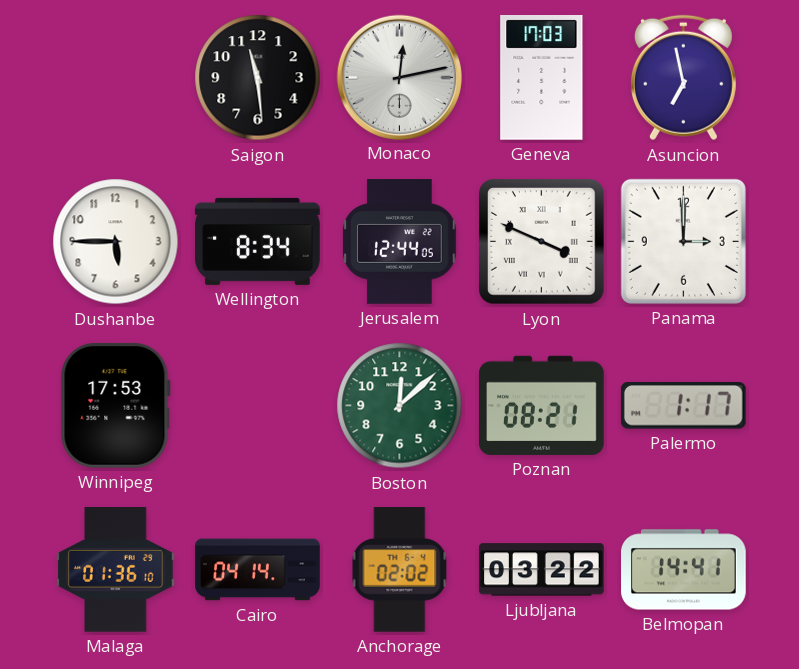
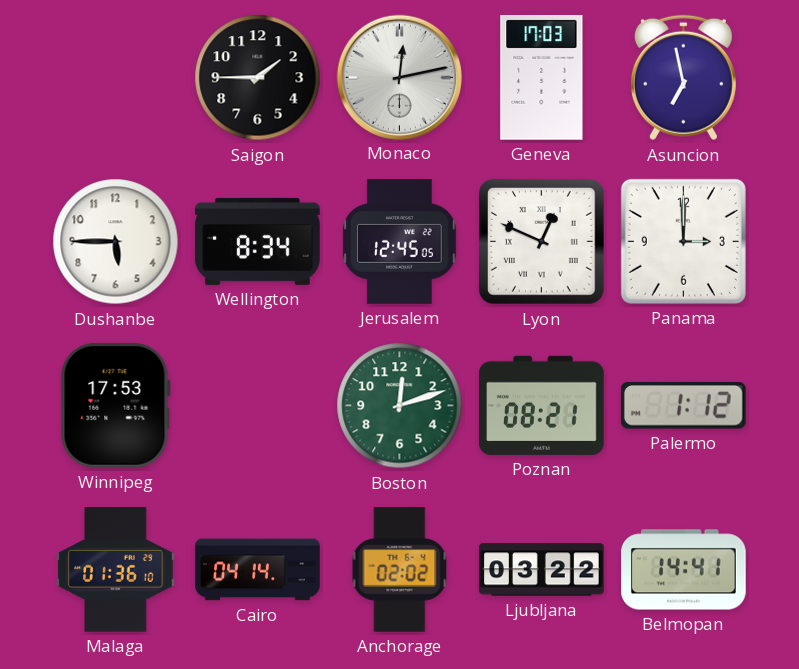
Saigon: 11:29 -> 1:45
Jerusalem: 12:44 -> 12:45
Lyon: 3:49 -> 12:49
Boston: 12:08 -> 12:12
Palermo: 1:17 -> 1:12
